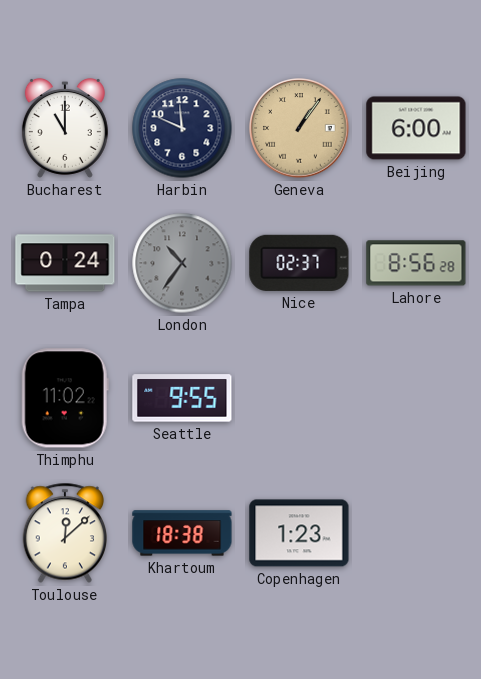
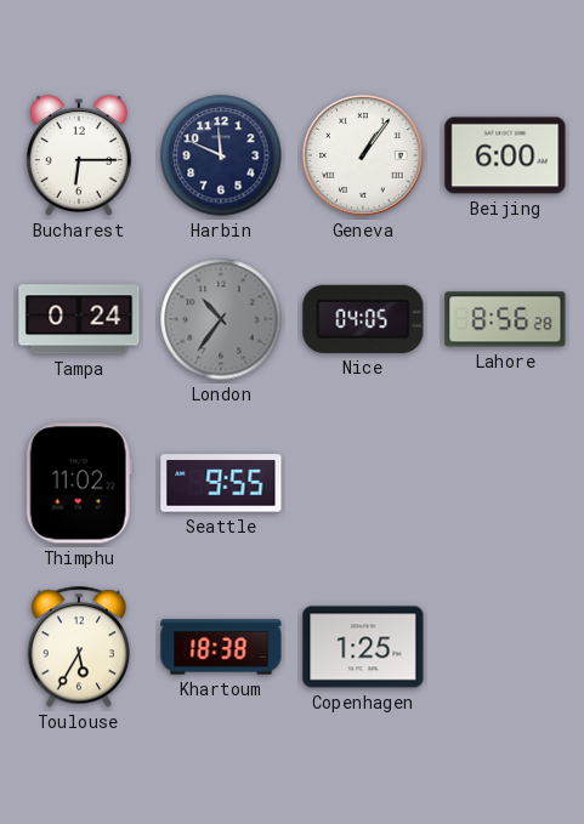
Bucharest: 11:00 -> 6:15
Geneva dial: champagne -> white
Nice: 02:37 -> 04:05
Toulouse: 12:08 -> 5:35
Copenhagen: 1:23 -> 1:25
